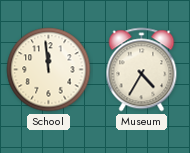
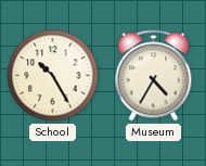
School: 11:59 -> 10:25
